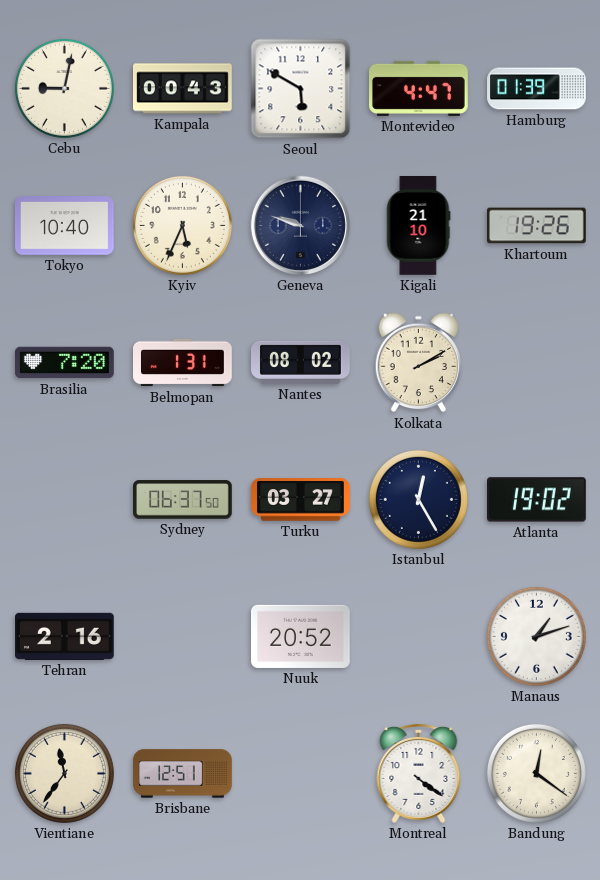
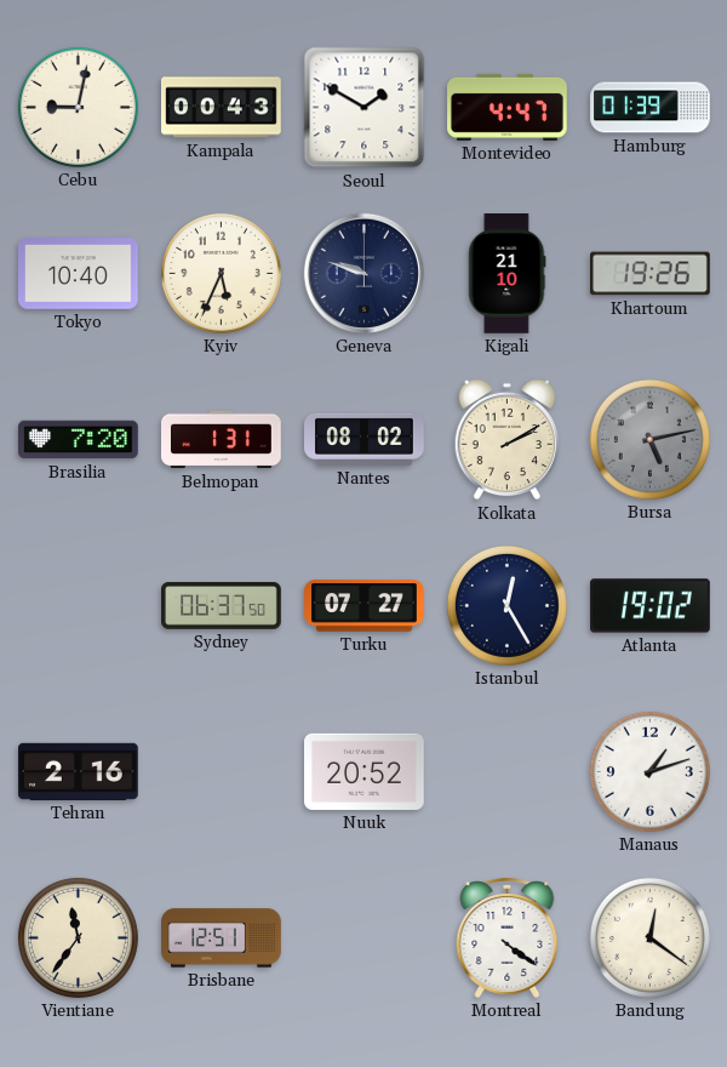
Seoul: 5:50 -> 1:50
Bursa: none -> 5:13
Turku: 03:27 -> 07:27
